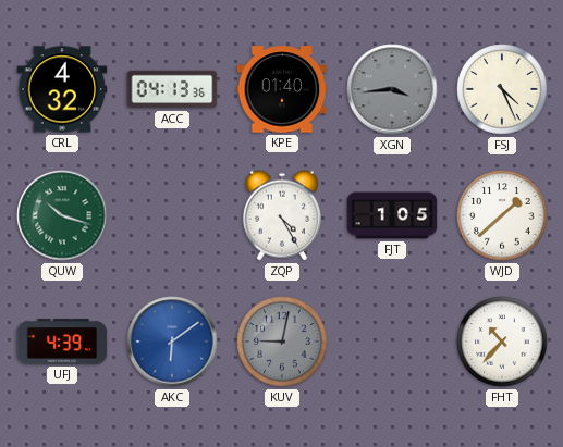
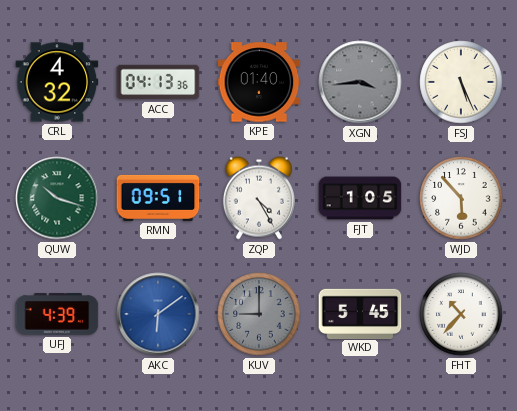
FSJ: 4:26 -> 5:26
RMN: none -> 09:51
WJD: 1:38 -> 5:53
KUV: 9:02 -> 9:00
WKD: none -> 5:45
